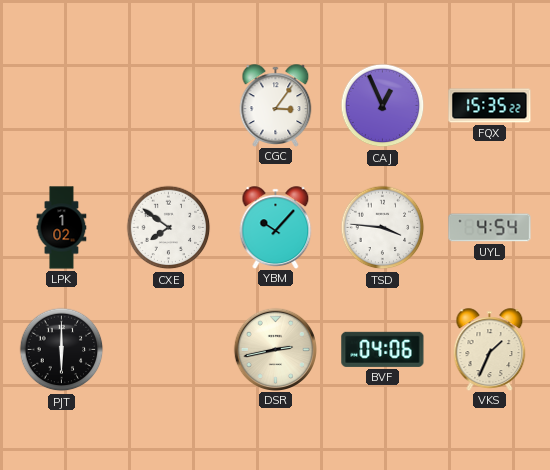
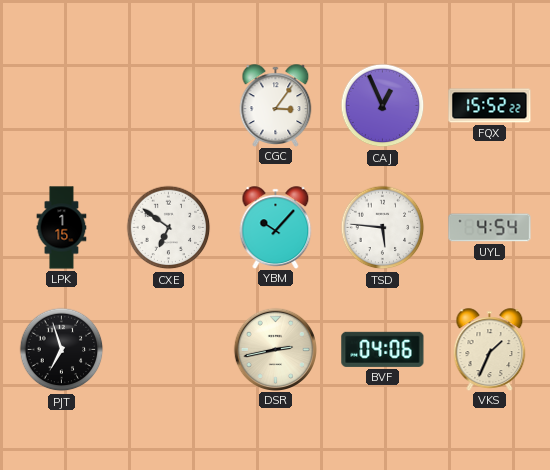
FQX: 15:35 -> 15:52
LPK: 1:02 -> 1:15
CXE: 7:51 -> 6:51
TSD: 3:46 -> 5:46
PJT: 6:00 -> 6:57
